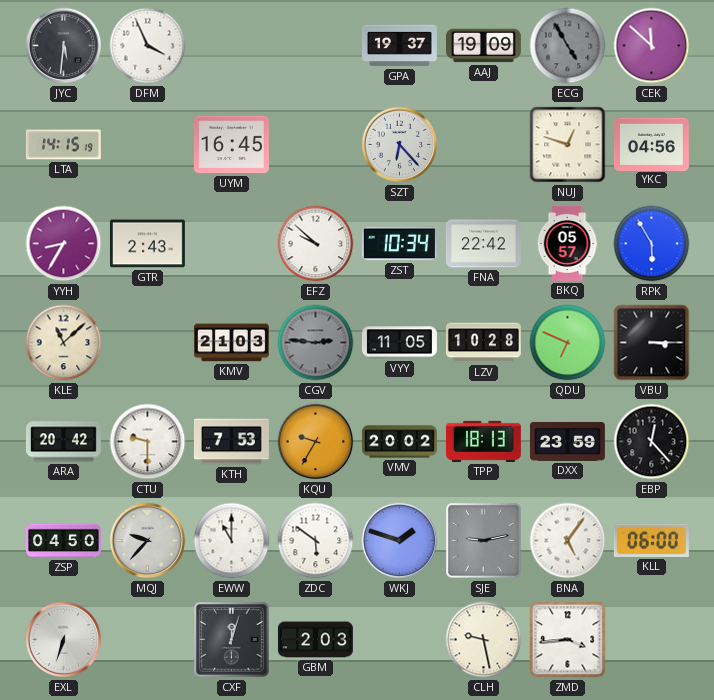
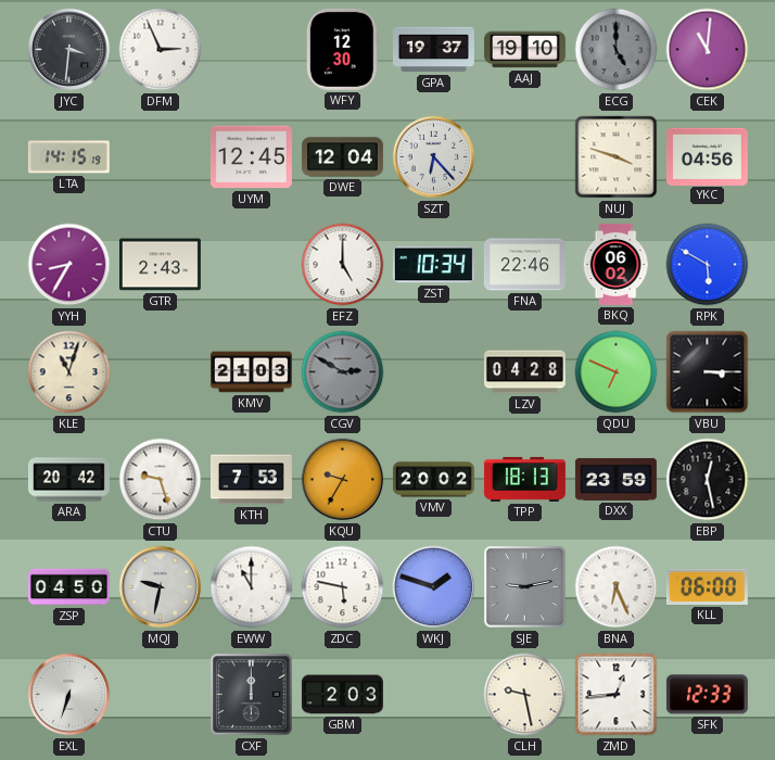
JYC: 5:31 -> 3:31
DFM: 3:56 -> 2:56
WFY: none -> 12:30
AAJ: 19:09 -> 19:10
ECG: 4:55 -> 5:00
CEK: 11:52 -> 11:01
UYM: 16:45 -> 12:45
DWE: none -> 12:04
NUJ: 12:48 -> 3:48
EFZ: 9:52 -> 5:00
FNA: 22:42 -> 22:46
BKQ: 05:57 -> 06:02
RPK: 5:55 -> 5:50
KLE: 11:08 -> 11:03
CGV: 2:46 -> 2:50
VYY: 11:05 -> none
LZV: 10:28 -> 04:28
CTU: 9:30 -> 9:27
EBP: 12:23 -> 12:28
MQJ: 9:37 -> 9:32
ZDC: 5:51 -> 5:47
BNA: 5:06 -> 6:26
CXF: 12:03 -> 12:00
ZMD: 3:44 -> 12:44
SFK: none -> 12:33
